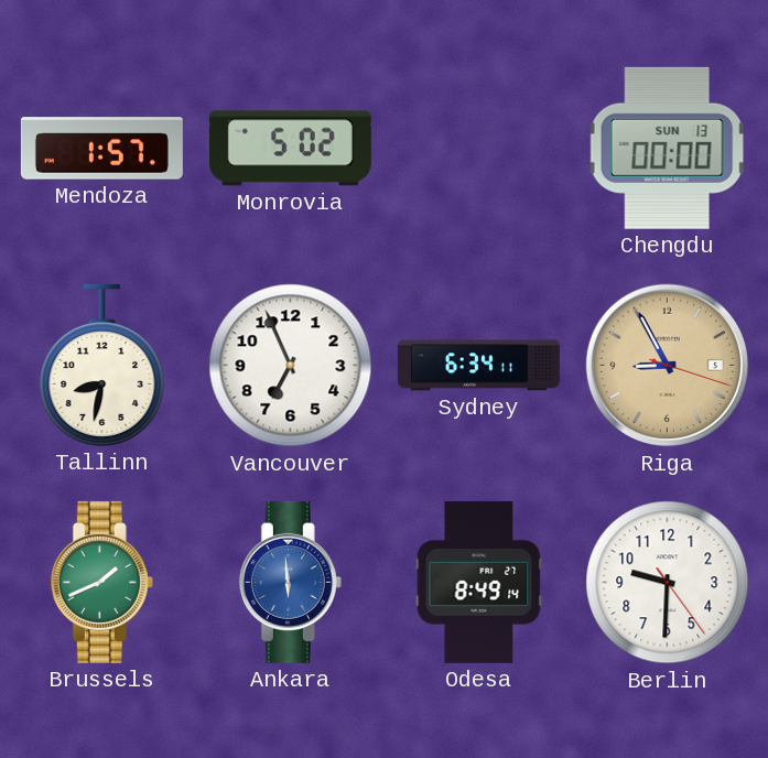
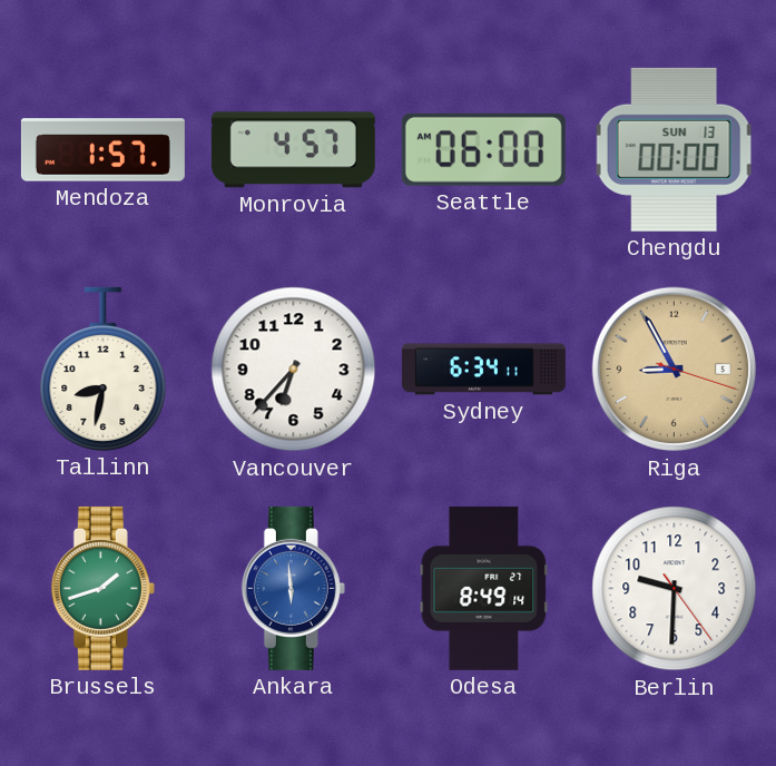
Monrovia: 5:02 -> 4:57
Seattle: none -> 06:00
Vancouver: 6:56 -> 6:37
Brussels: 1:41 -> 1:42
